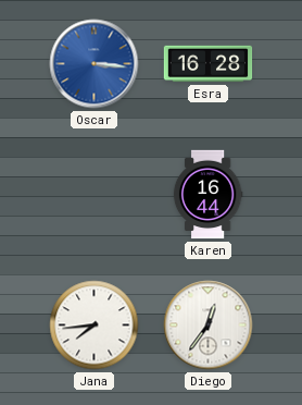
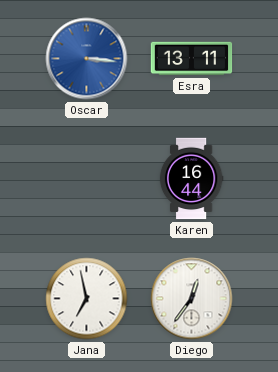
Esra: 16:28 -> 13:11
Jana: 7:44 -> 6:58
